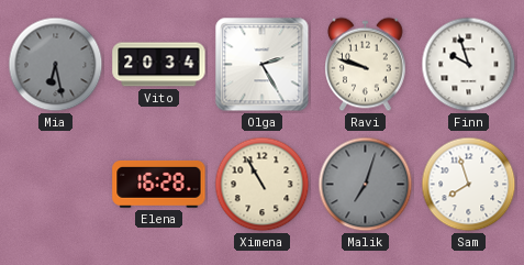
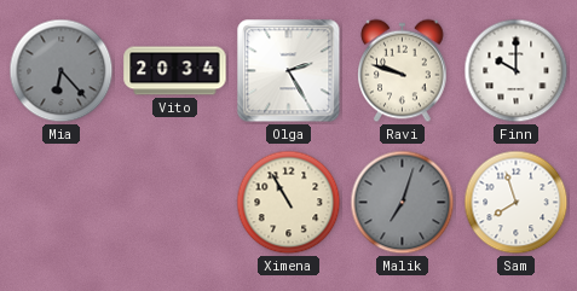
Mia: 6:28 -> 6:23
Finn: 9:57 -> 10:00
Elena: 16:28 -> none
